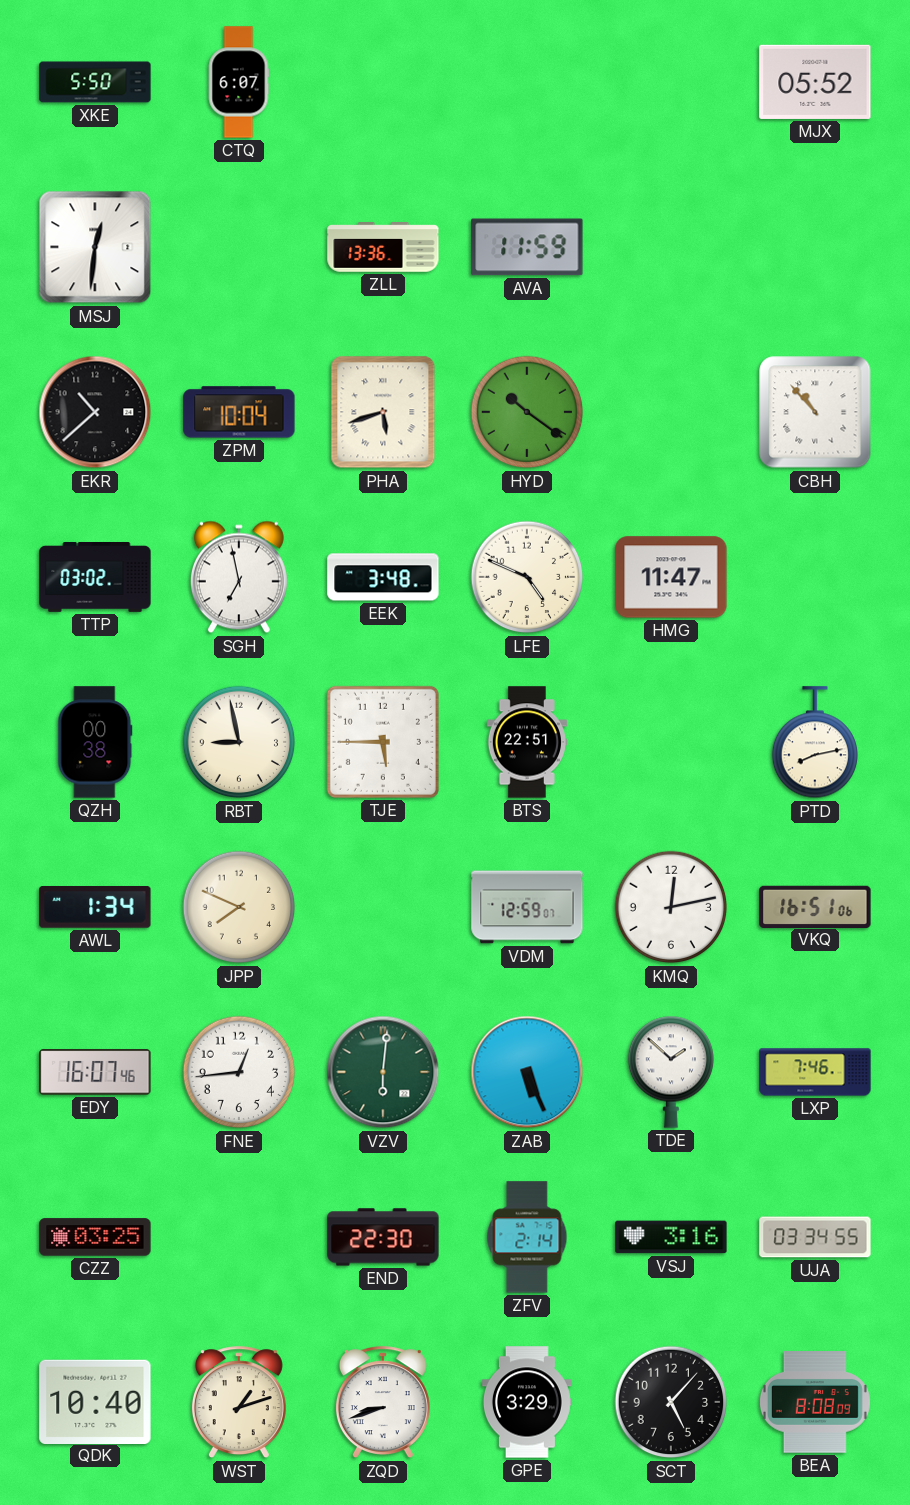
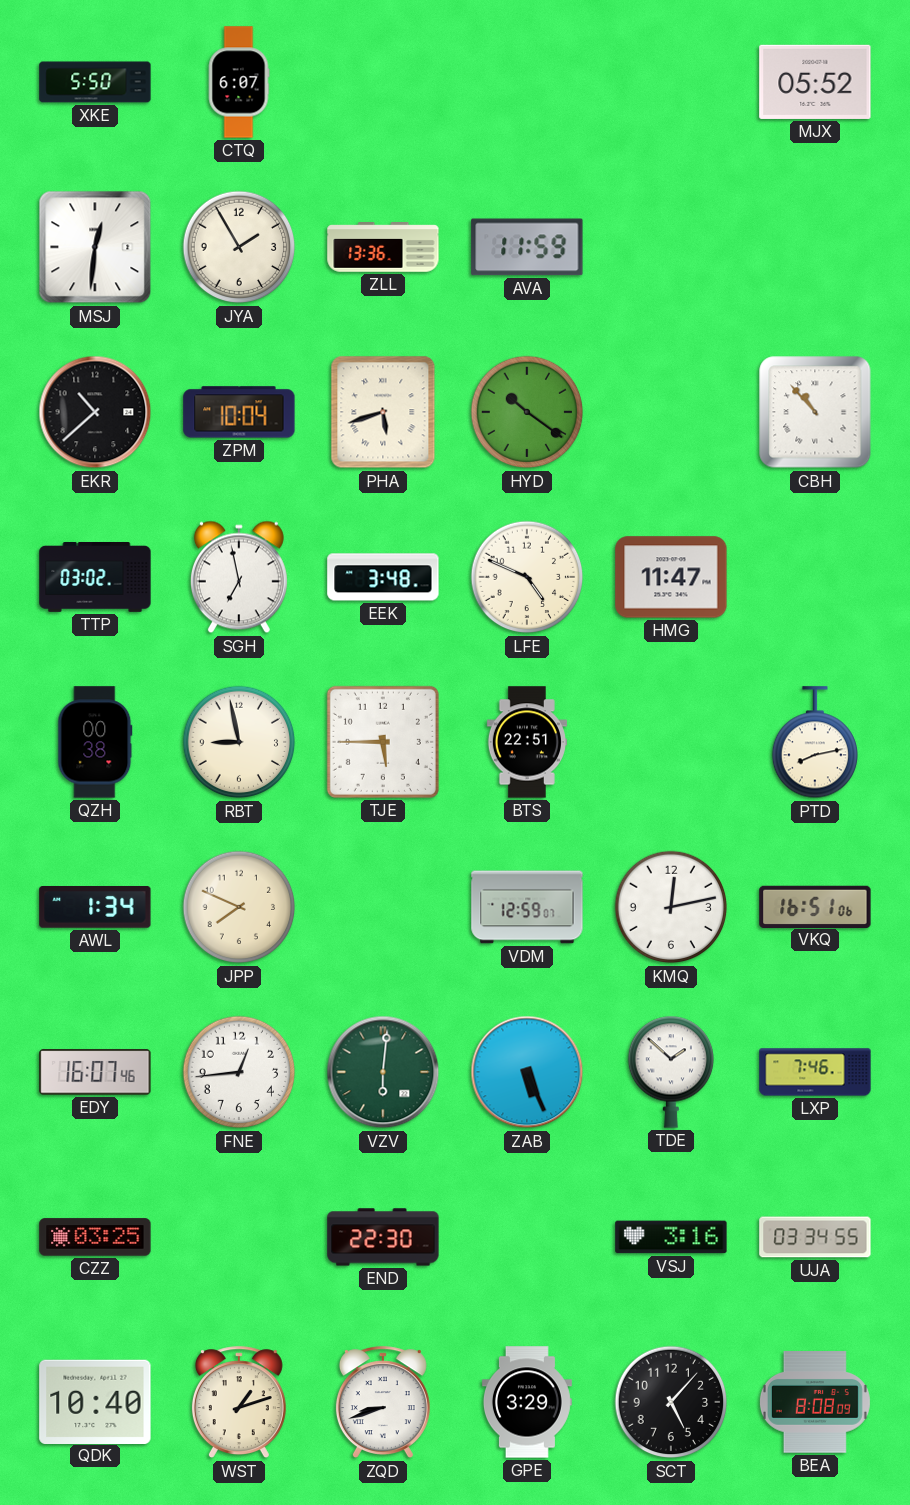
JYA: none -> 1:55
ZFV: 2:14 -> none
